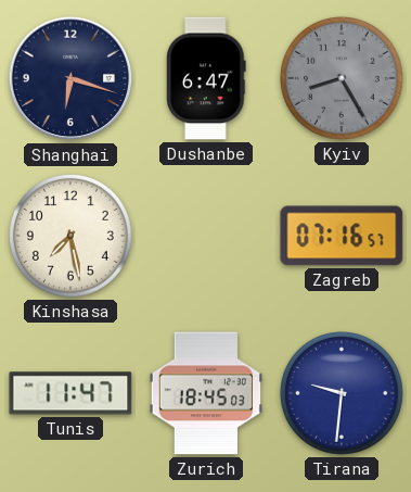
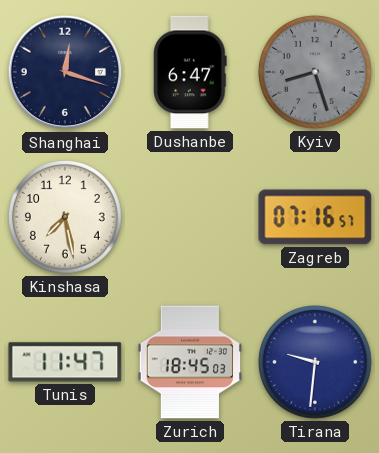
Shanghai: 6:18 -> 12:18
Kyiv: 8:25 -> 8:27
